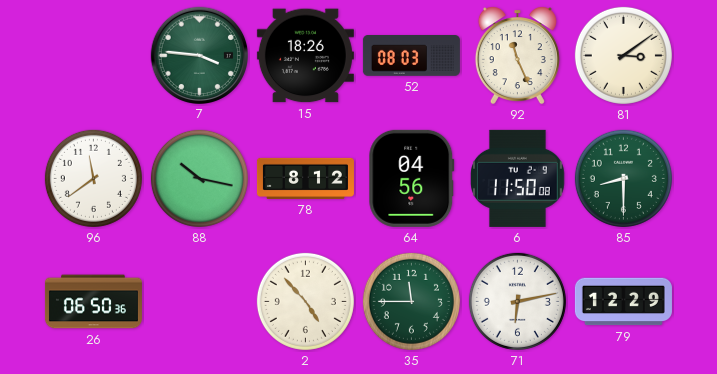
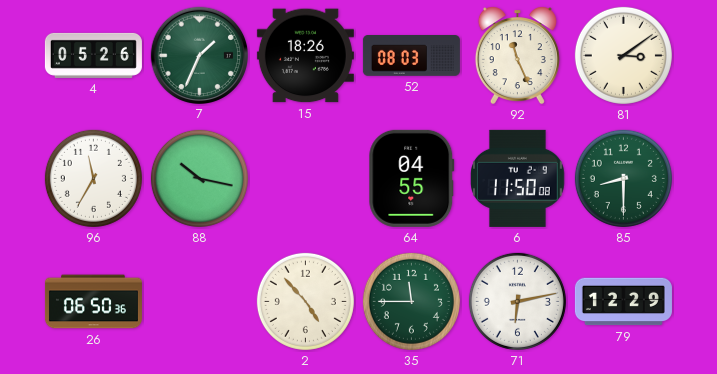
4: none -> 05:26
7: 3:46 -> 1:34
96: 11:39 -> 11:35
78: 8:12 -> none
64: 04:56 -> 04:55
